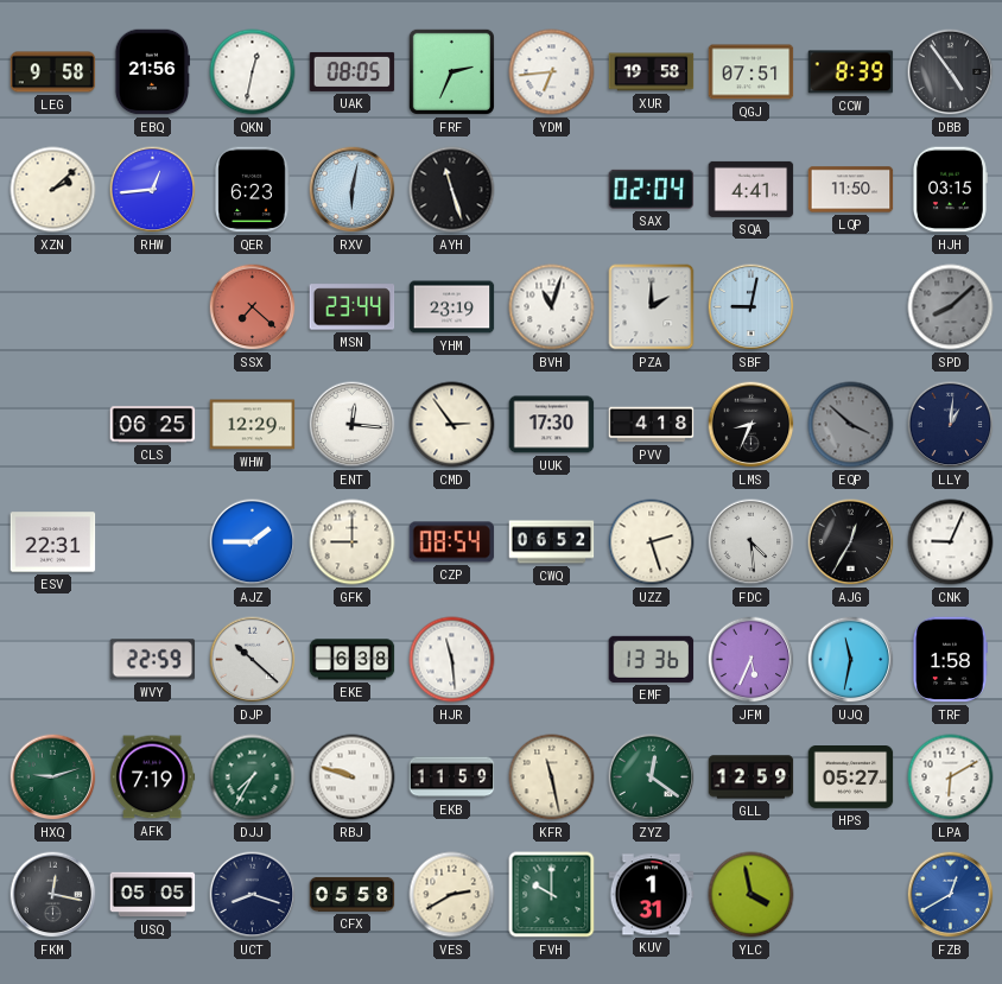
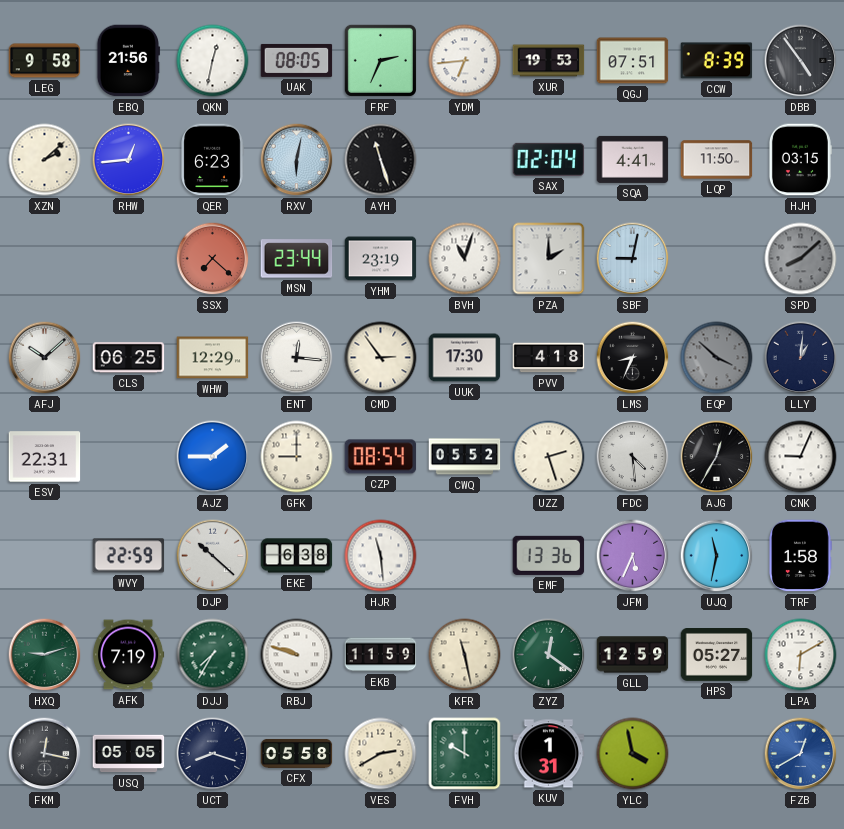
XUR: 19:58 -> 19:53
AFJ: none -> 10:08
CWQ: 06:52 -> 05:52
